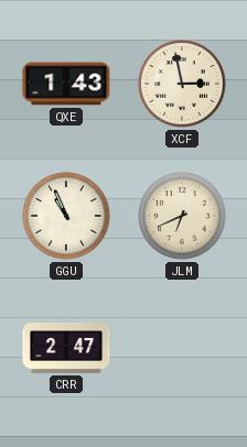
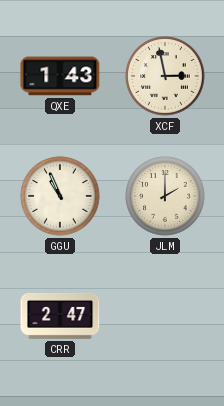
JLM: 6:41 -> 2:00
